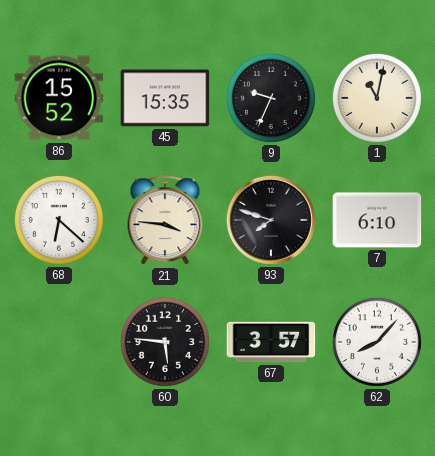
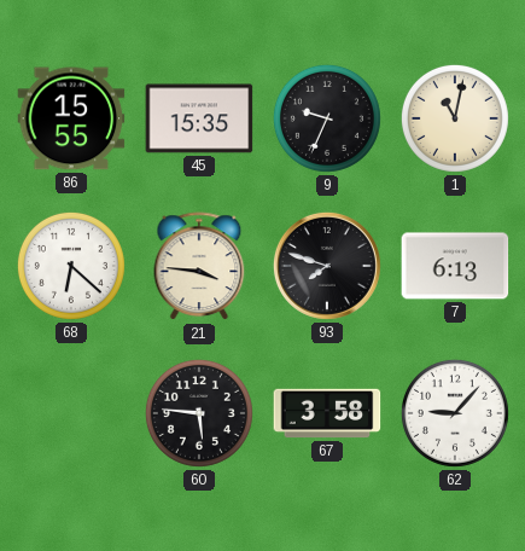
86: 15:52 -> 15:55
7: 6:10 -> 6:13
67: 3:57 -> 3:58
62: 8:07 -> 9:07
